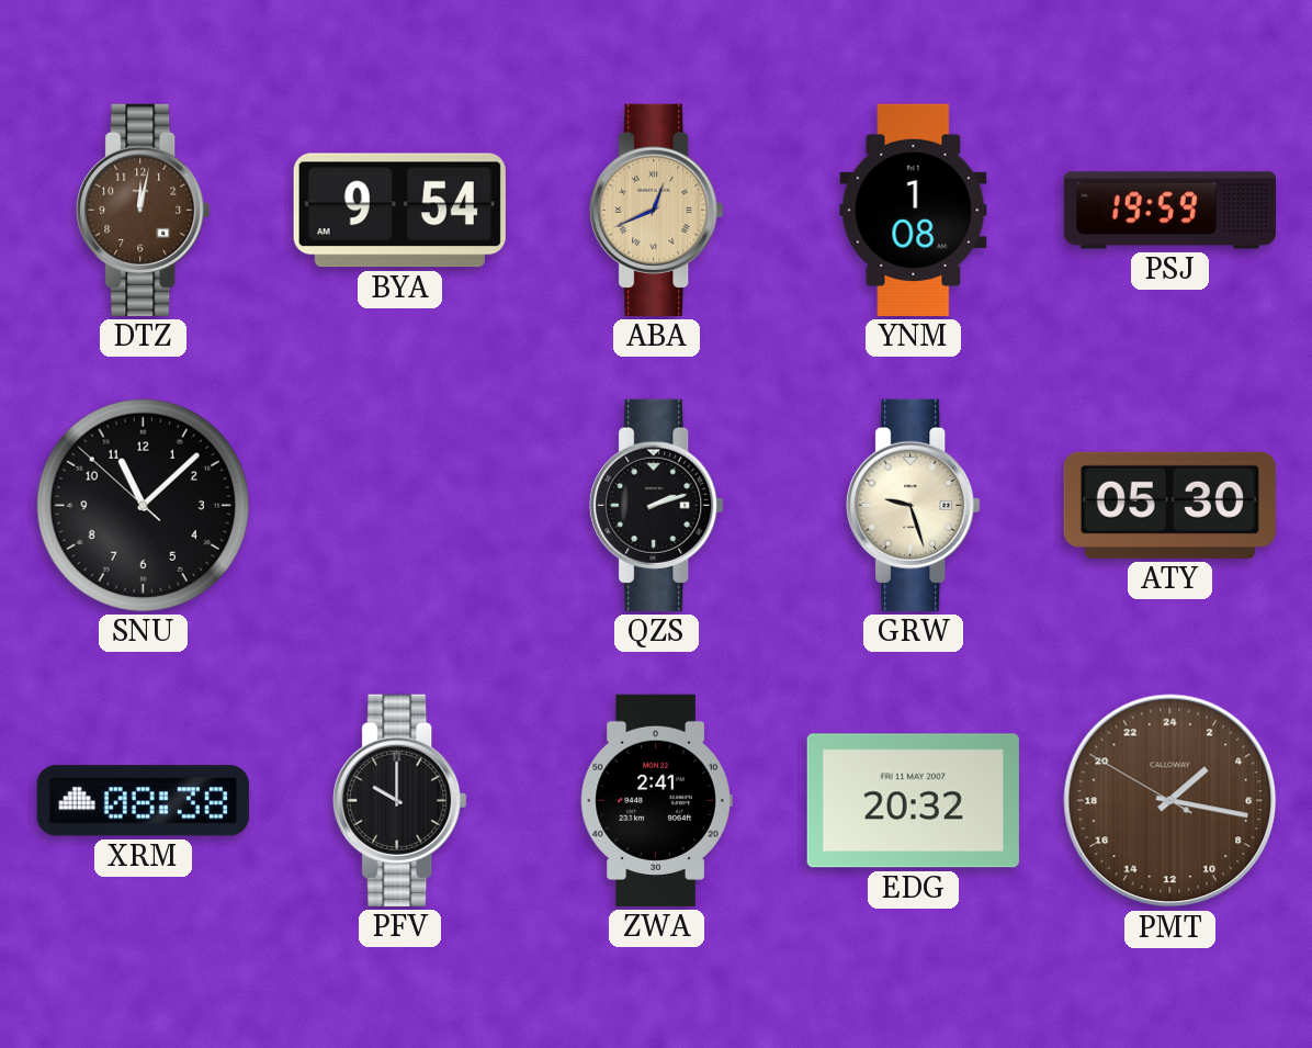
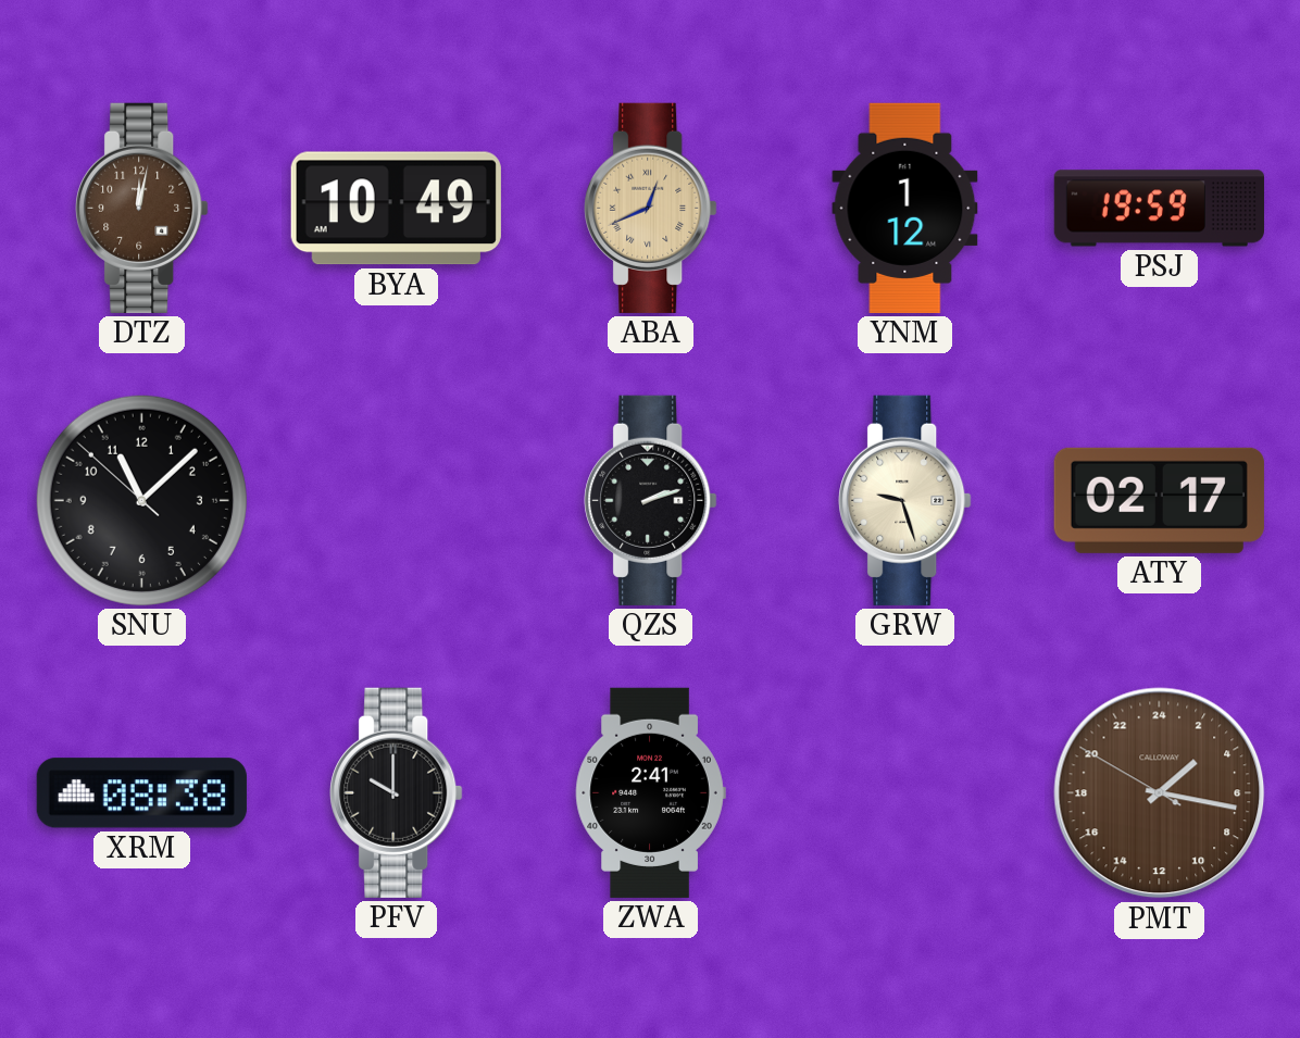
BYA: 9:54 -> 10:49
YNM: 1:08 -> 1:12
ATY: 05:30 -> 02:17
EDG: 20:32 -> none
